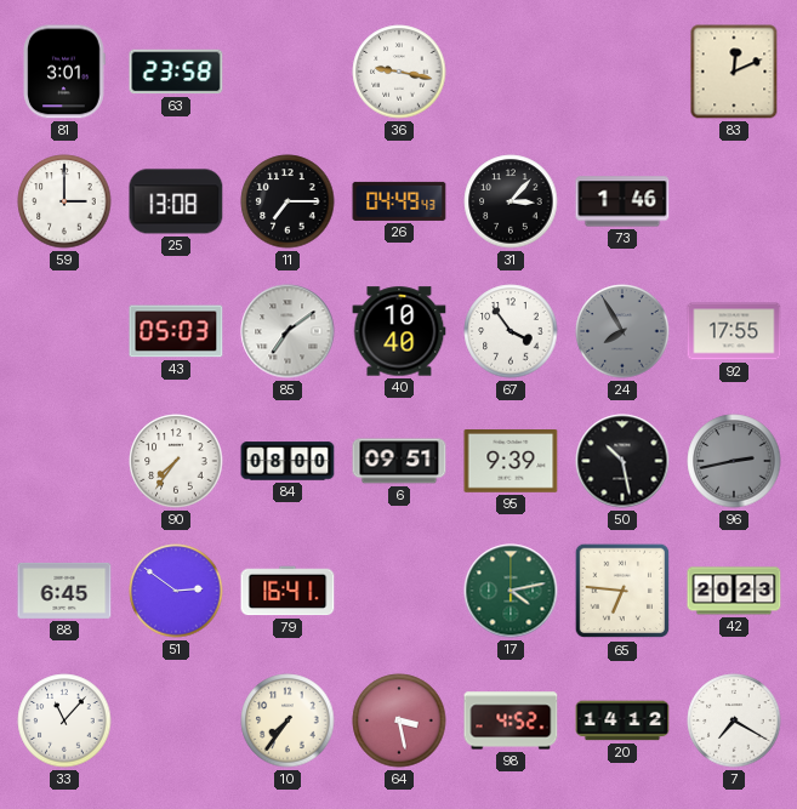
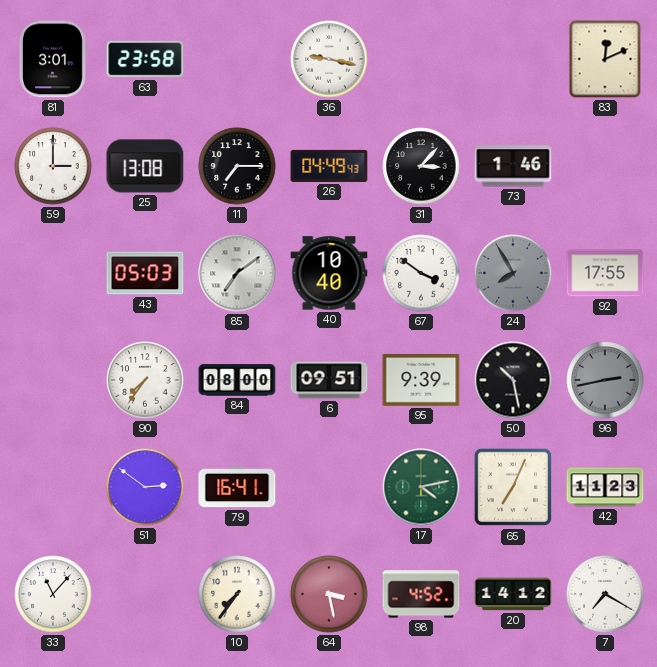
67: 3:54 -> 3:51
88: 6:45 -> none
65: 6:46 -> 7:04
42: 20:23 -> 11:23
